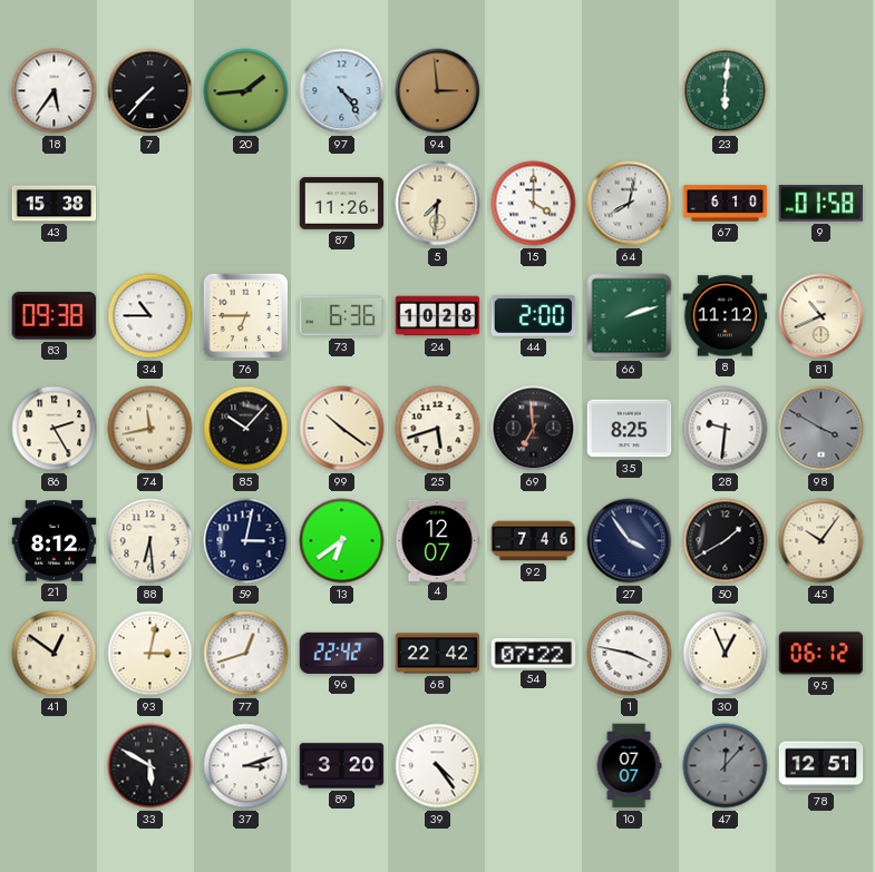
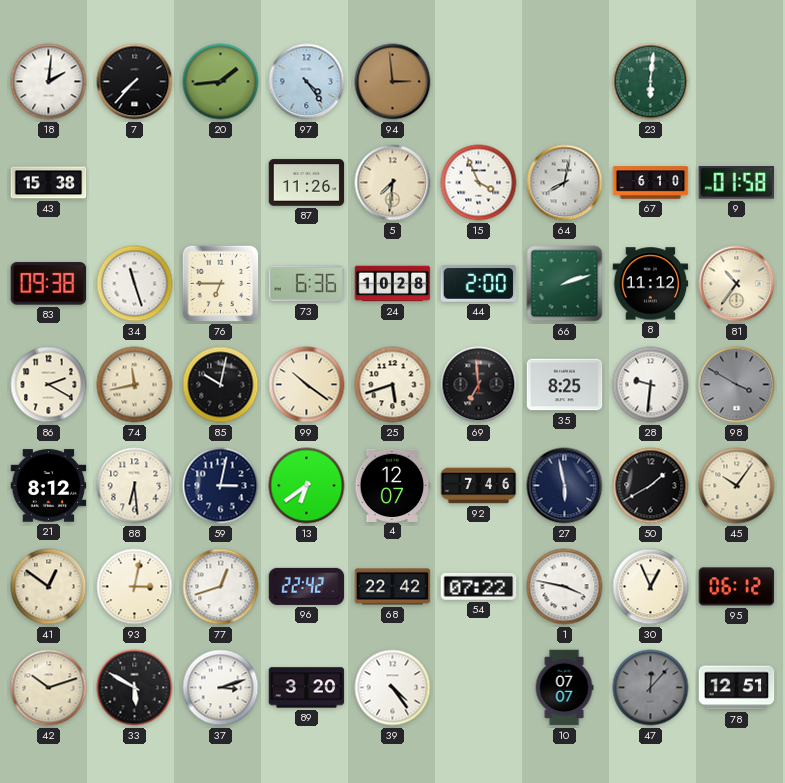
18: 5:36 -> 2:01
15: 4:00 -> 3:56
34: 10:45 -> 11:27
81: 10:41 -> 10:36
86: 2:25 -> 2:20
85: 10:07 -> 10:02
27: 3:54 -> 5:58
42: none -> 10:12
